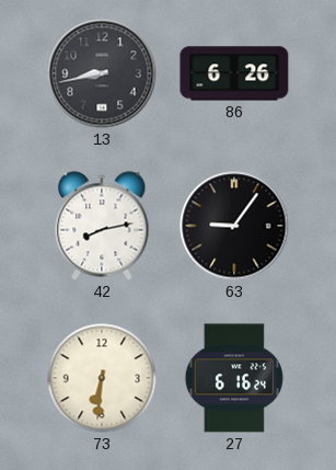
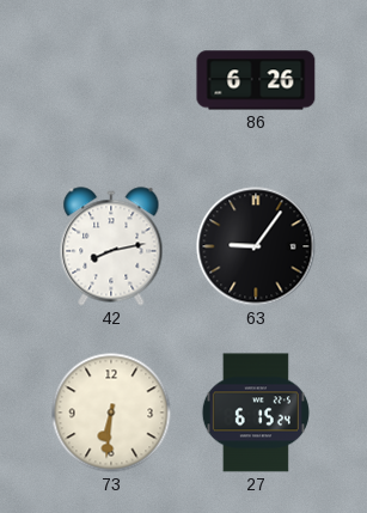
13: 8:43 -> none
27: 6:16 -> 6:15
